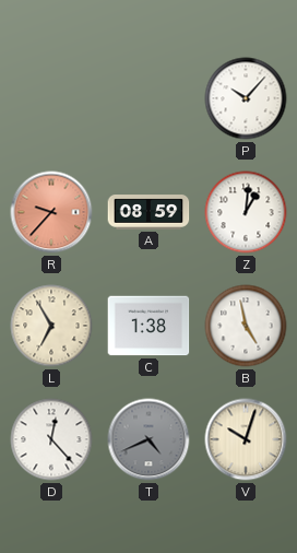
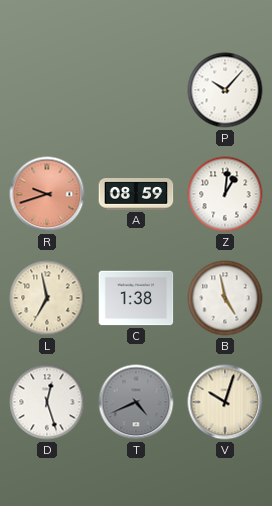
R: 9:37 -> 9:42
L: 6:55 -> 6:58
D: 12:23 -> 12:27
